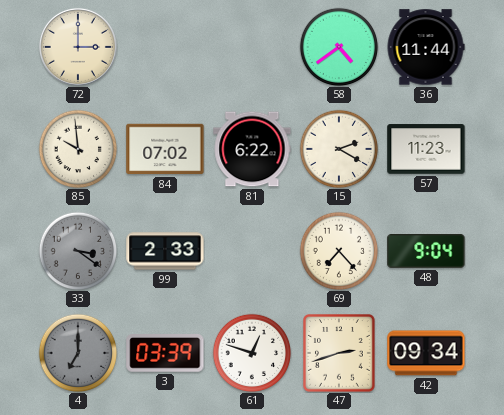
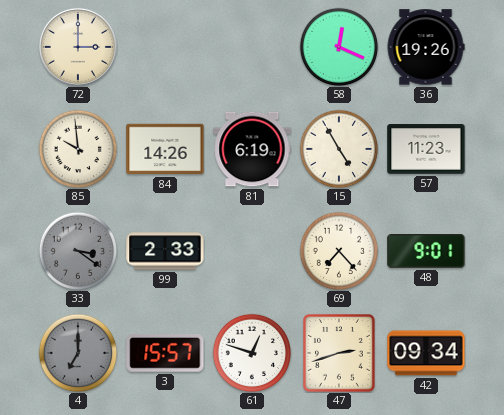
58: 4:39 -> 12:19
36: 11:44 -> 19:26
84: 07:02 -> 14:26
81: 6:22 -> 6:19
15: 2:20 -> 4:55
48: 9:04 -> 9:01
3: 03:39 -> 15:57
